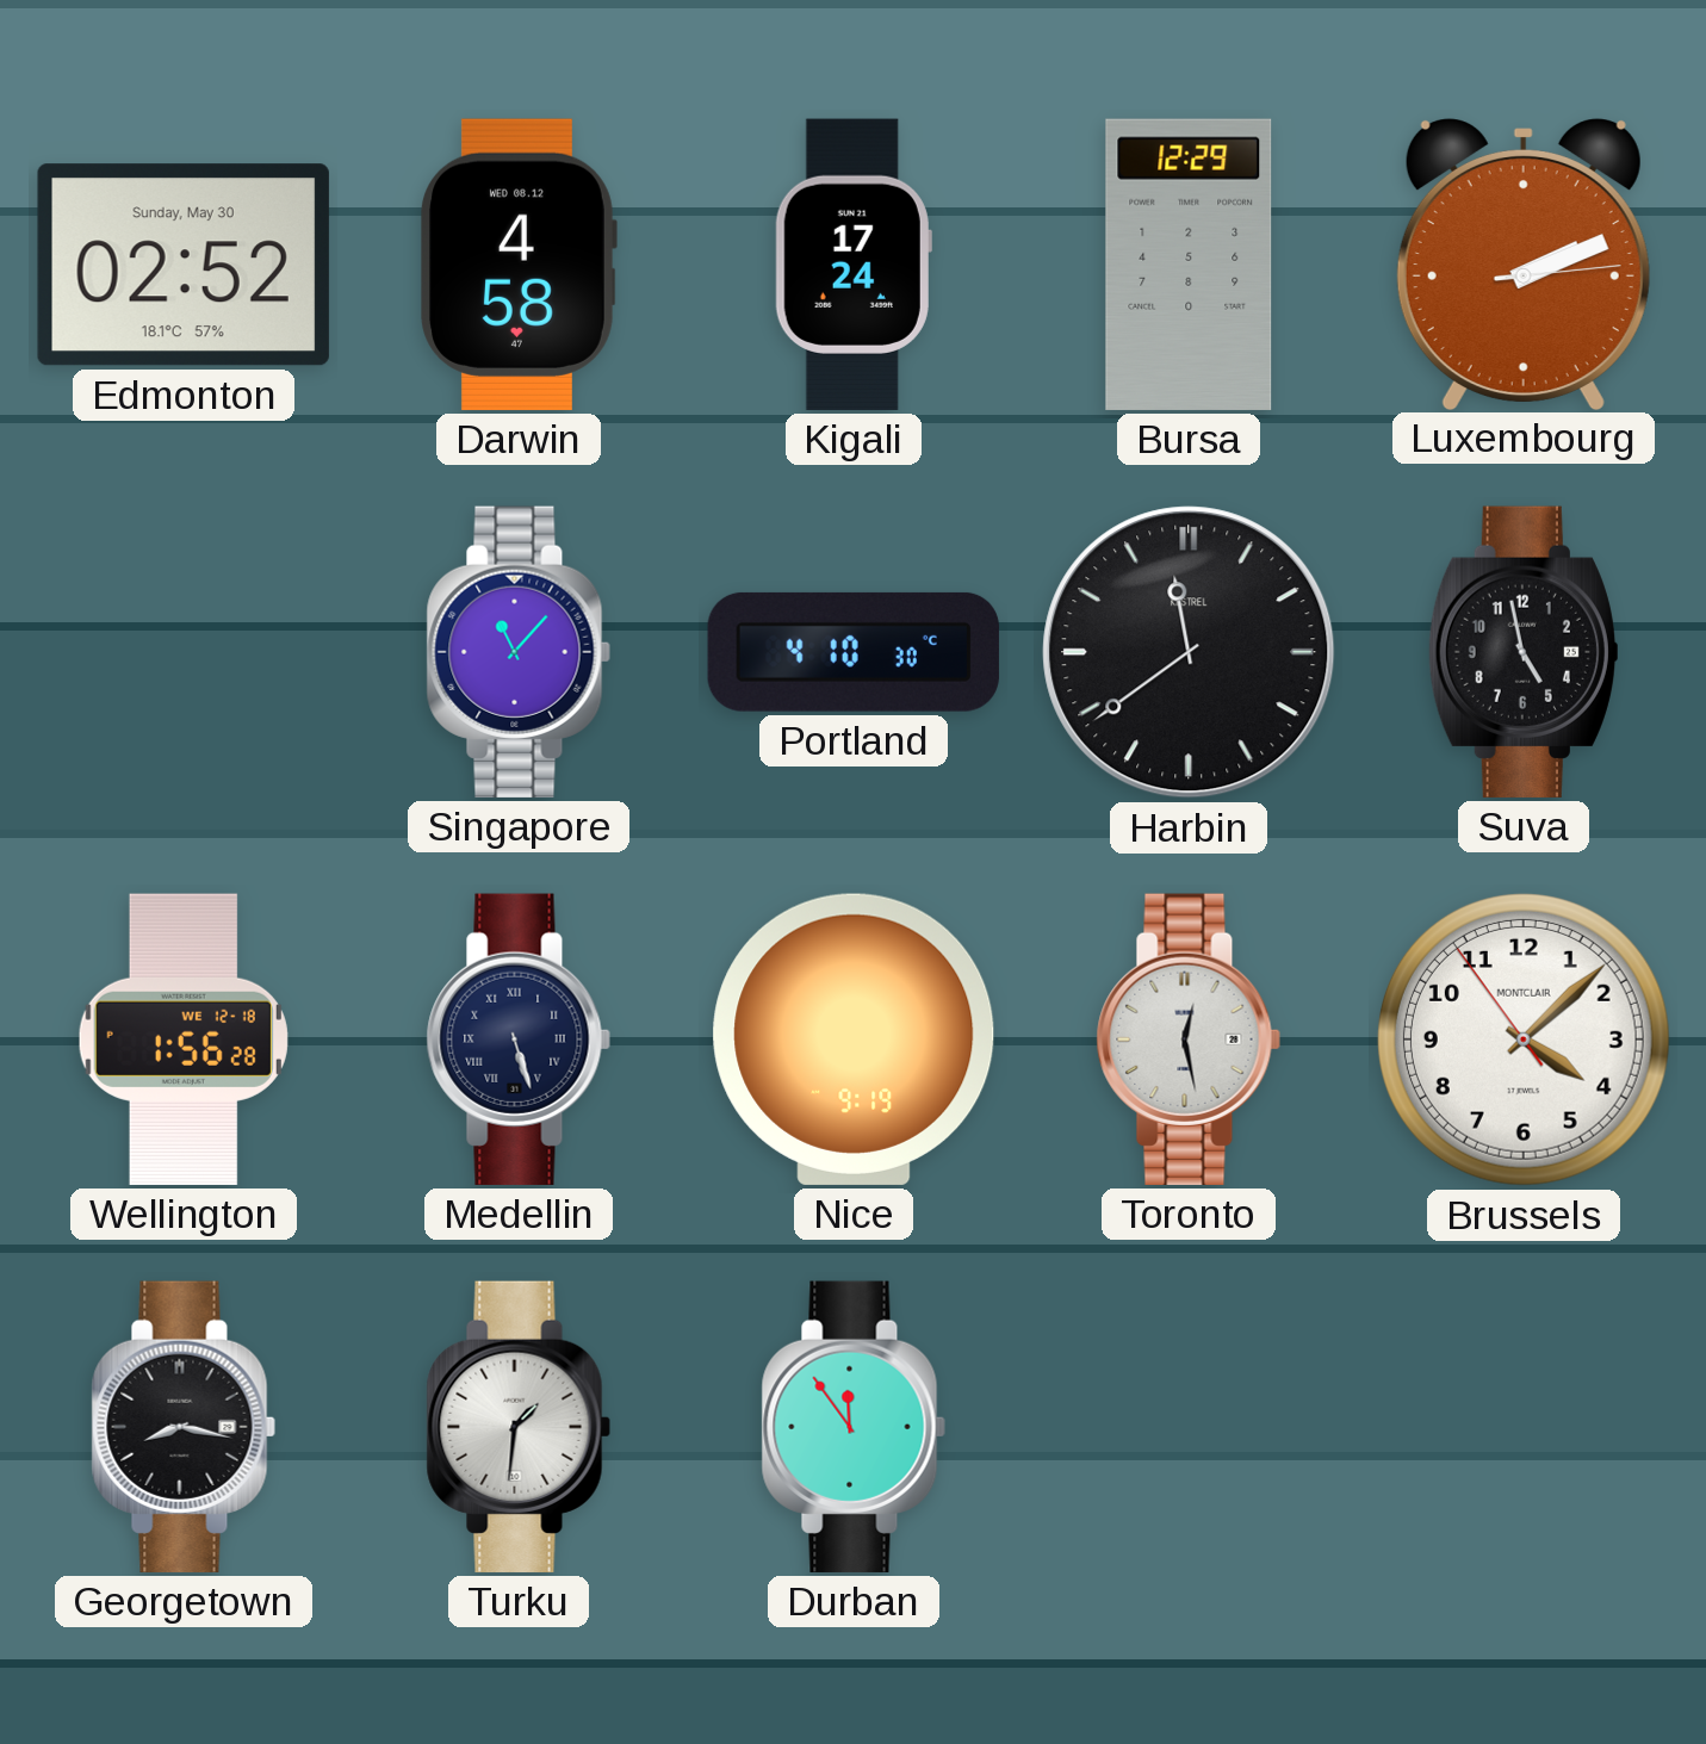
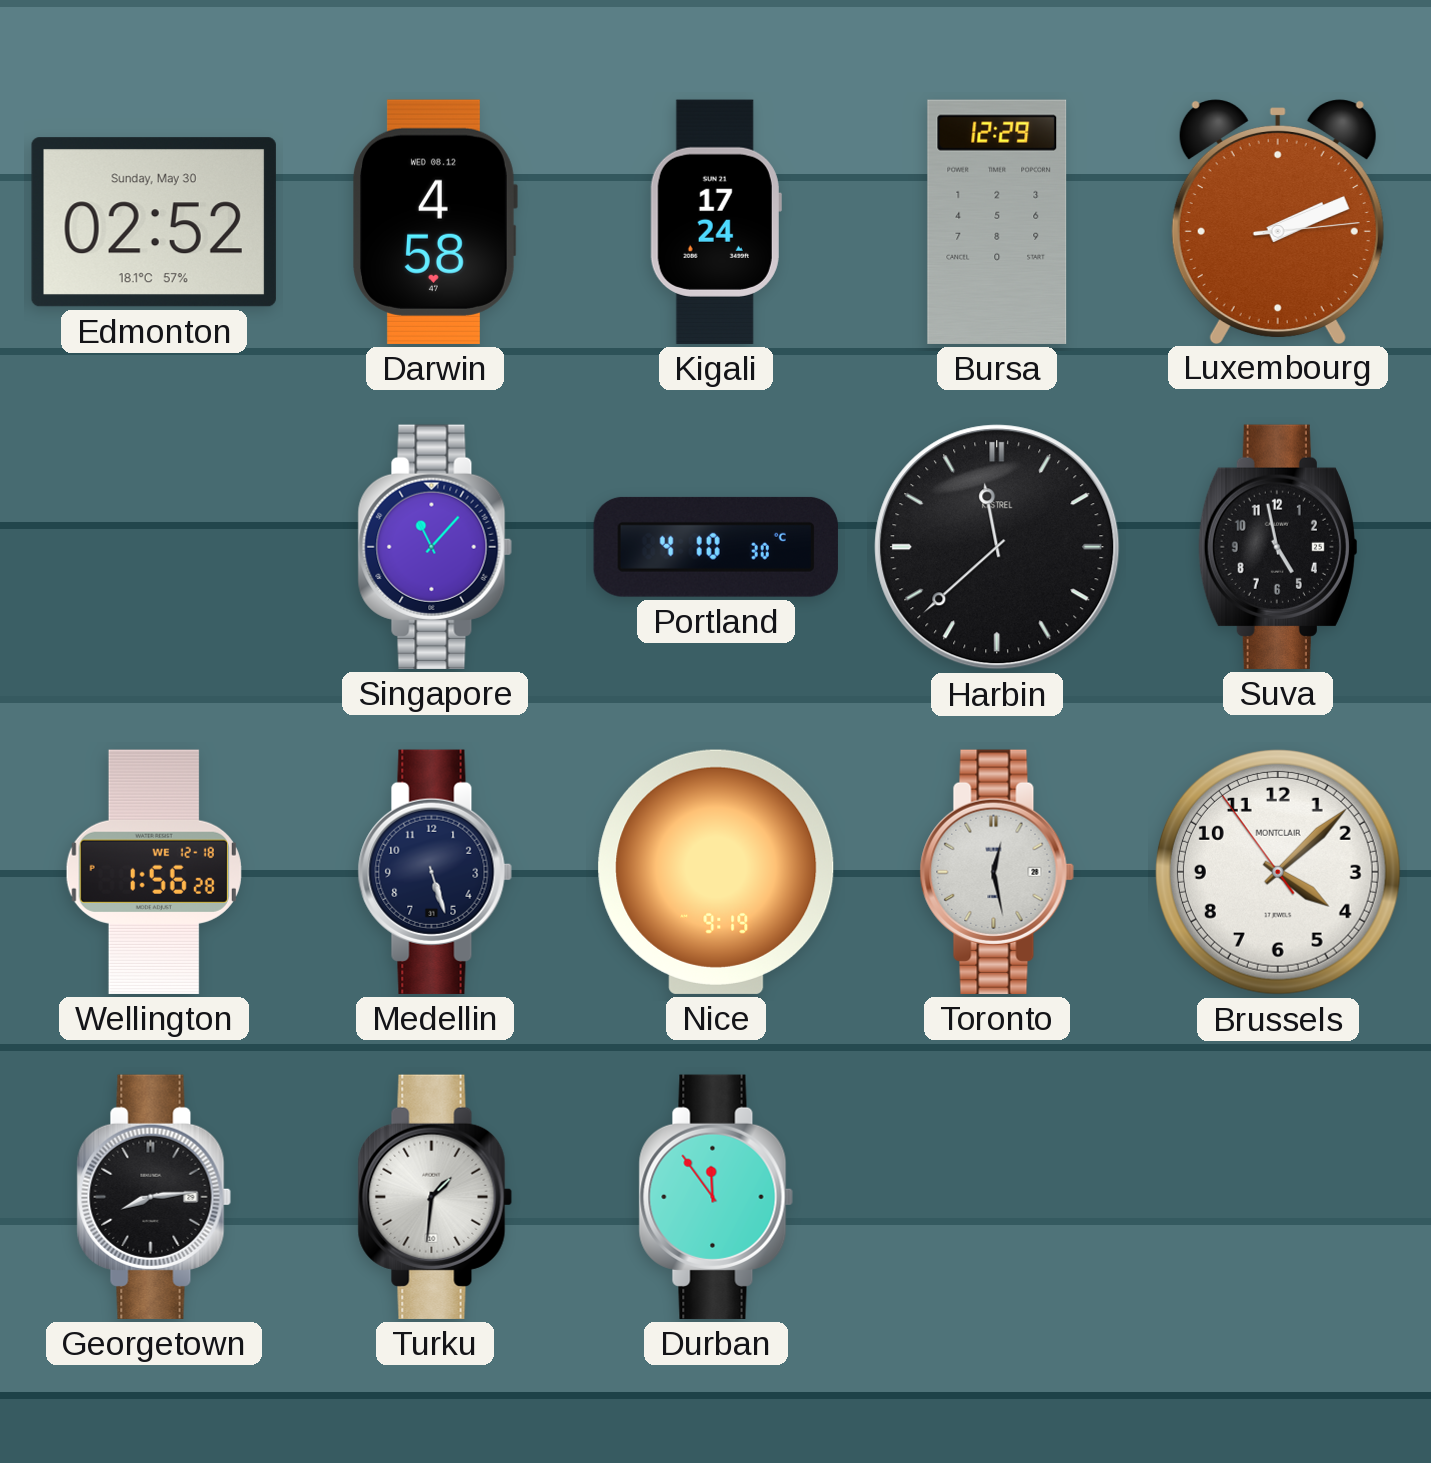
Harbin: 11:39 -> 11:38
Medellin numerals: Roman -> Arabic
Georgetown: 8:17 -> 8:14
